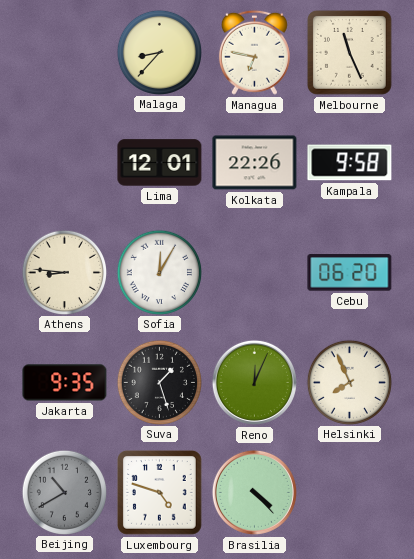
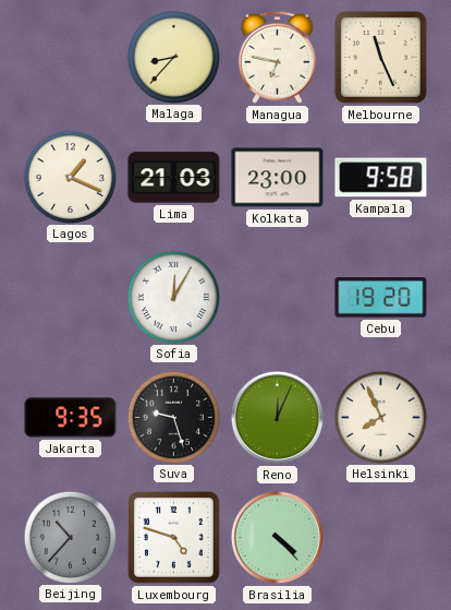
Lagos: none -> 1:19
Lima: 12:01 -> 21:03
Kolkata: 22:26 -> 23:00
Athens: 8:46 -> none
Cebu: 06:20 -> 19:20
Suva: 1:27 -> 9:27
Beijing: 10:40 -> 10:37
